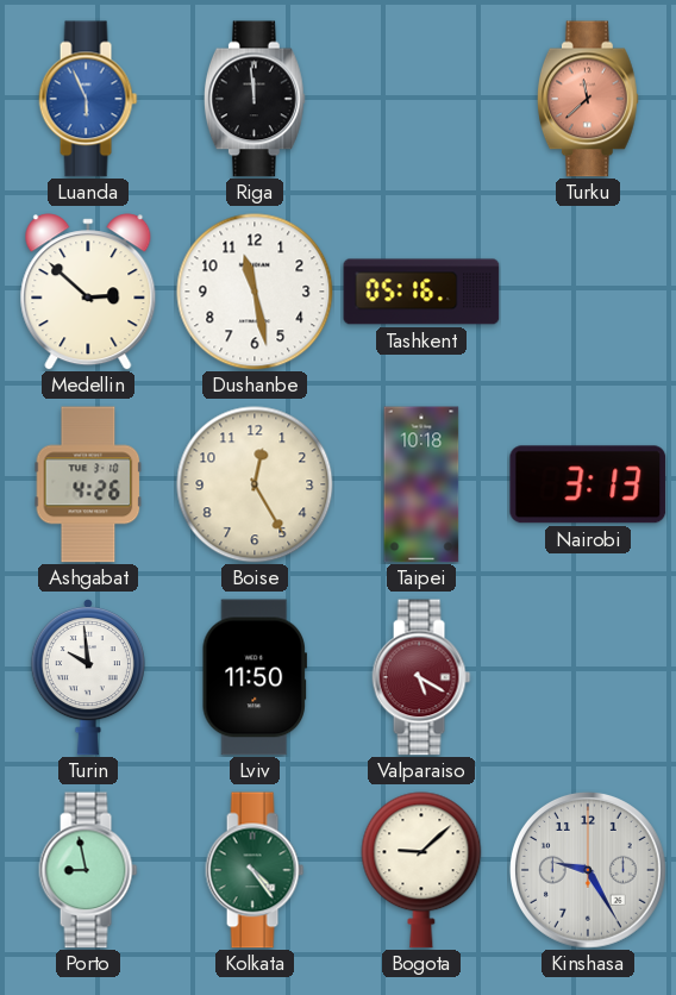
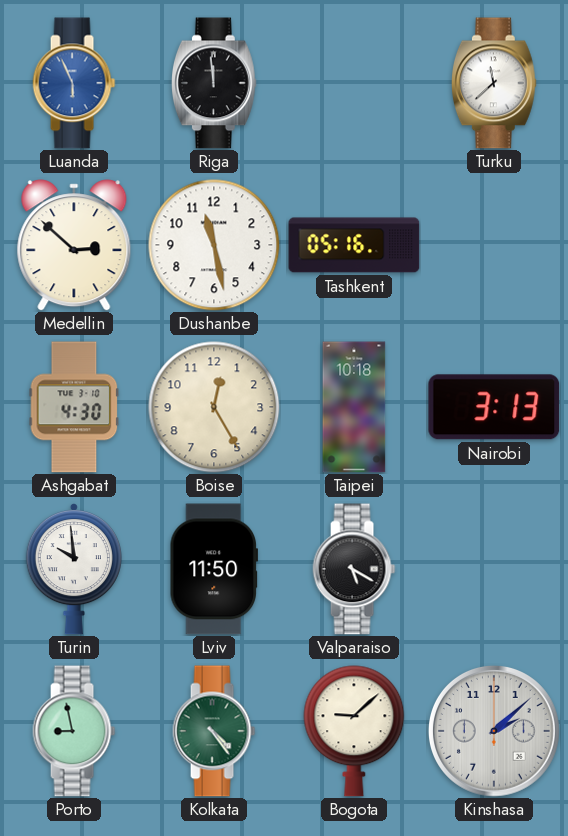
Turku dial: salmon -> white
Ashgabat: 4:26 -> 4:30
Valparaiso dial: burgundy -> black
Kinshasa: 9:25 -> 2:08
